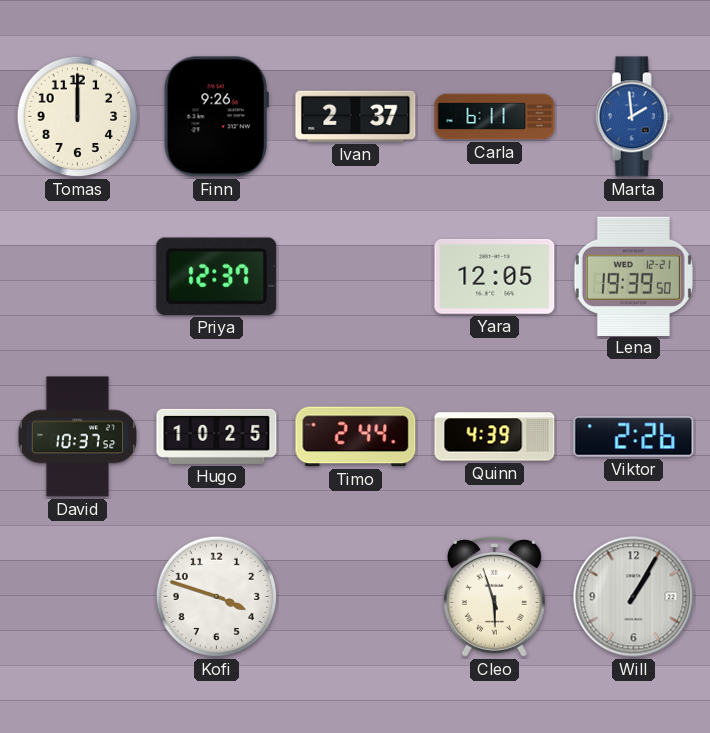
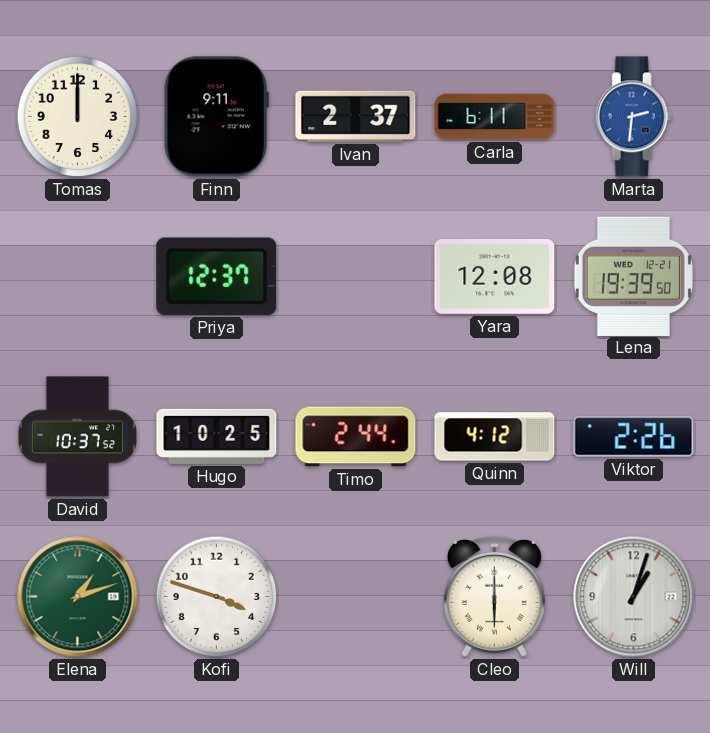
Finn: 9:26 -> 9:11
Marta: 1:59 -> 2:31
Yara: 12:05 -> 12:08
Quinn: 4:39 -> 4:12
Elena: none -> 1:12
Cleo: 5:57 -> 6:00
Will: 1:05 -> 1:03
